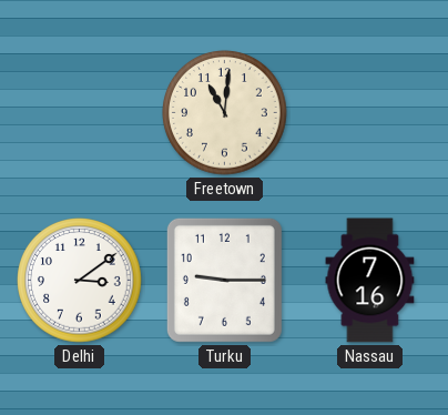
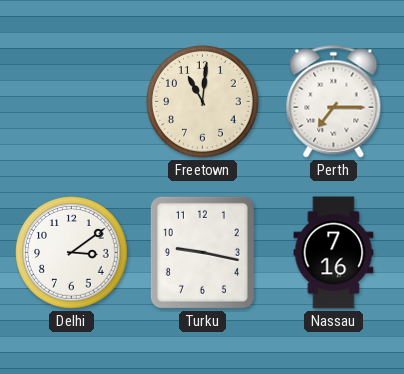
Perth: none -> 7:15
Turku: 9:15 -> 9:17
